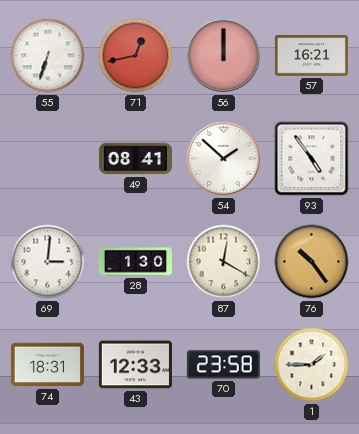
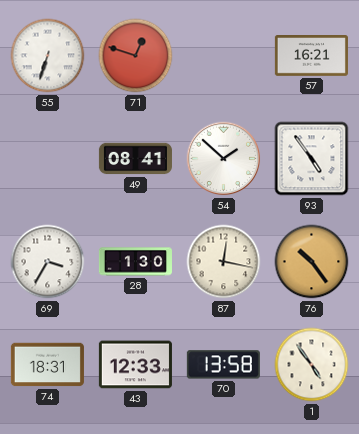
71: 12:43 -> 12:48
56: 12:00 -> none
69: 3:01 -> 3:35
87: 12:20 -> 12:17
70: 23:58 -> 13:58
1: 1:45 -> 4:54
